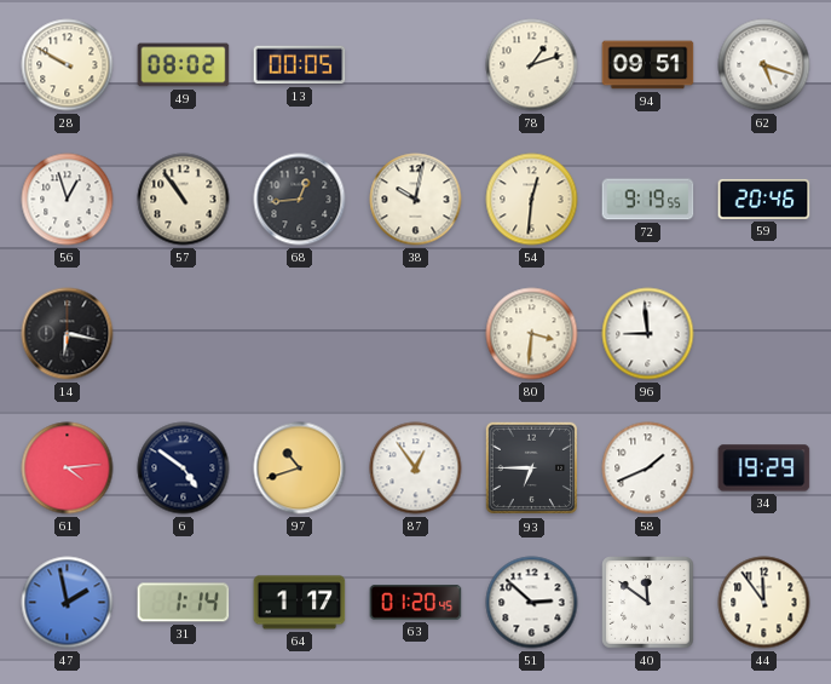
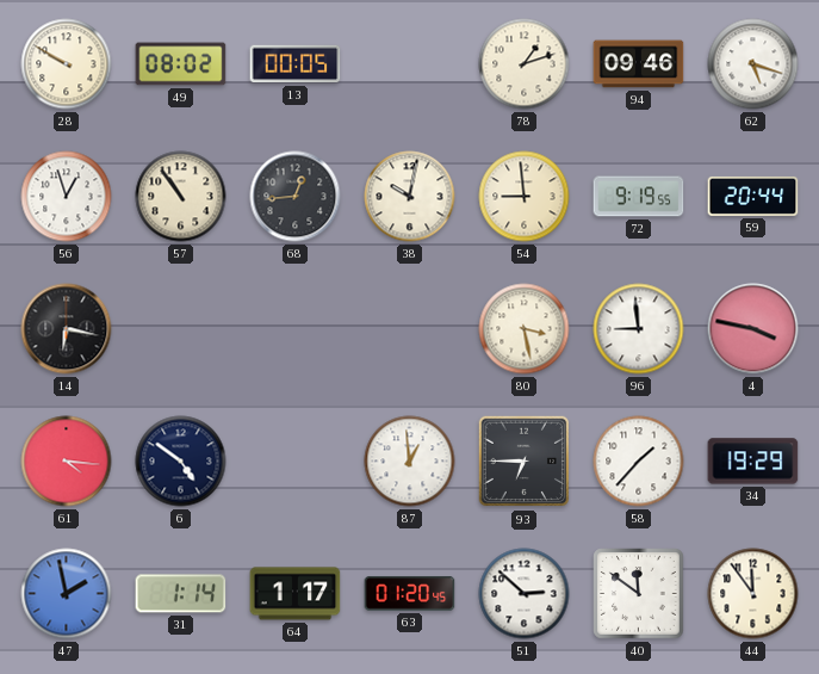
94: 09:51 -> 09:46
54: 12:31 -> 8:59
59: 20:46 -> 20:44
80: 3:31 -> 3:28
4: none -> 3:47
61: 4:14 -> 4:16
97: 10:42 -> none
87: 12:54 -> 12:59
58: 1:41 -> 1:37
